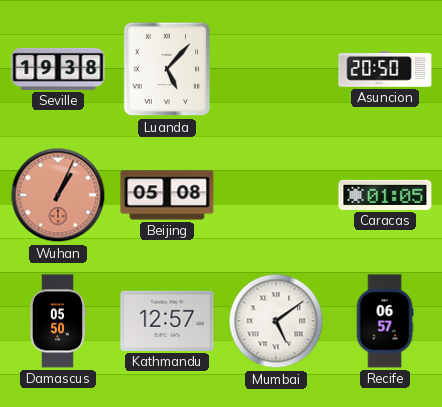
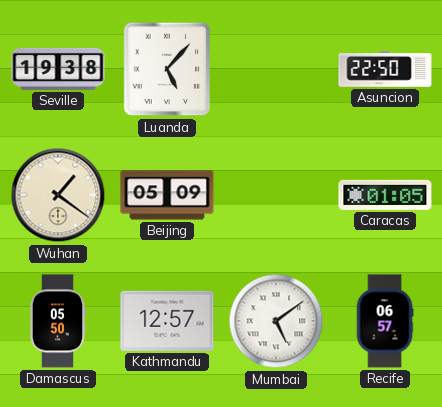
Asuncion: 20:50 -> 22:50
Wuhan: 1:04 -> 1:21
Wuhan dial: salmon -> cream
Beijing: 05:08 -> 05:09
